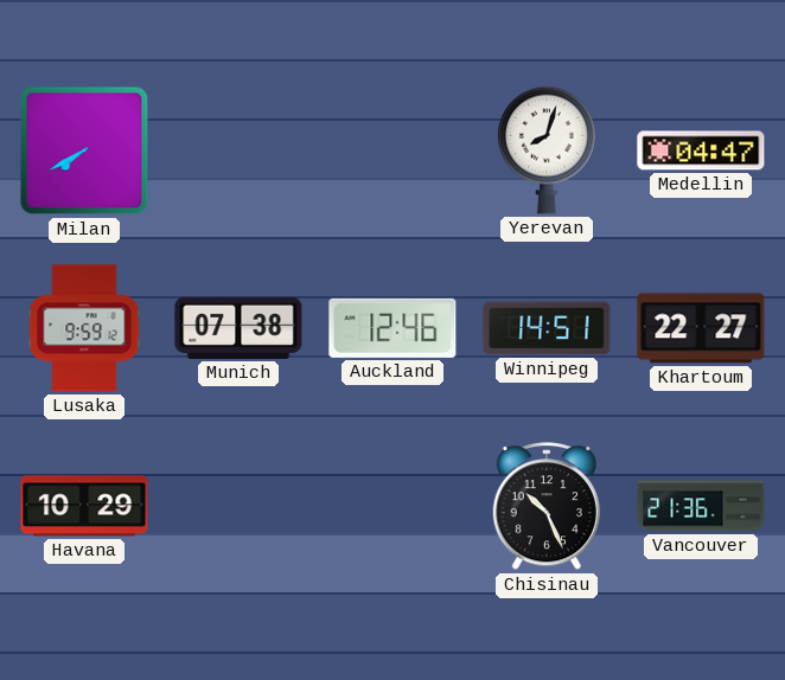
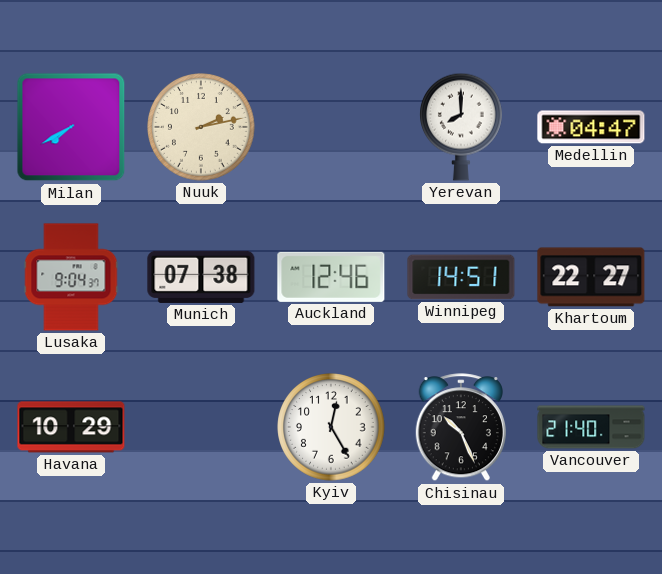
Nuuk: none -> 2:13
Yerevan: 8:03 -> 8:00
Lusaka: 9:59 -> 9:04
Kyiv: none -> 12:25
Vancouver: 21:36 -> 21:40
